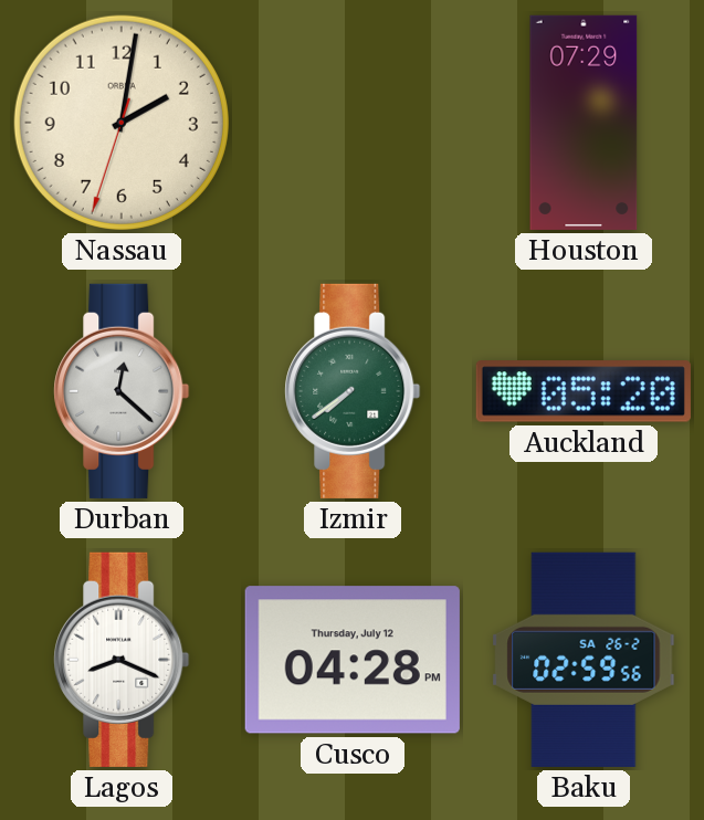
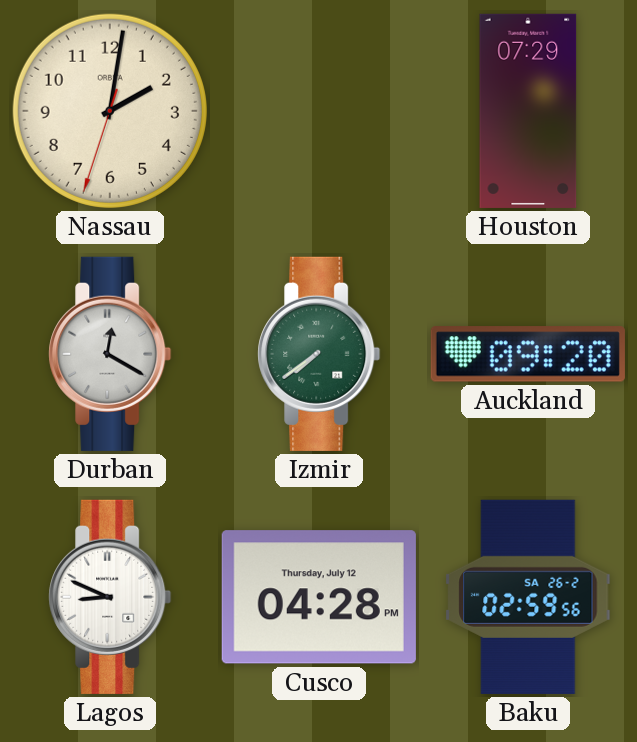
Durban: 12:22 -> 12:20
Auckland: 05:20 -> 09:20
Lagos: 8:19 -> 8:49
